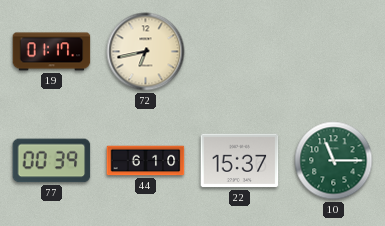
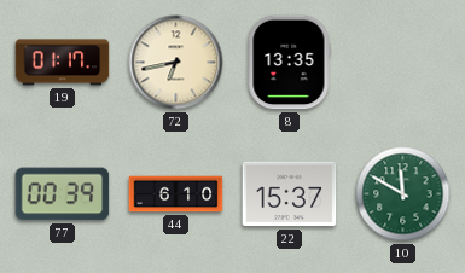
8: none -> 13:35
10: 11:15 -> 11:50
